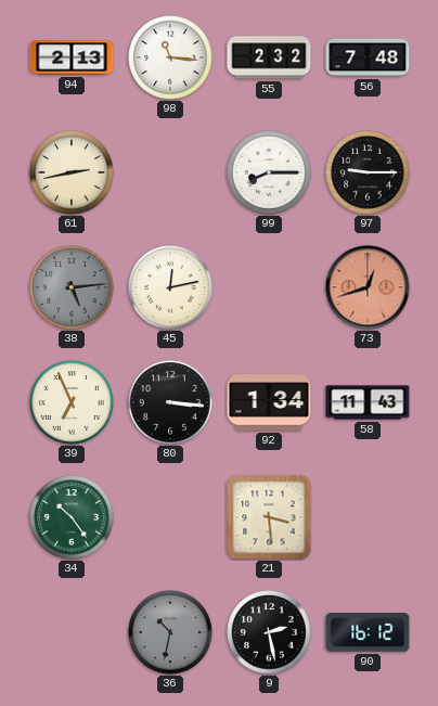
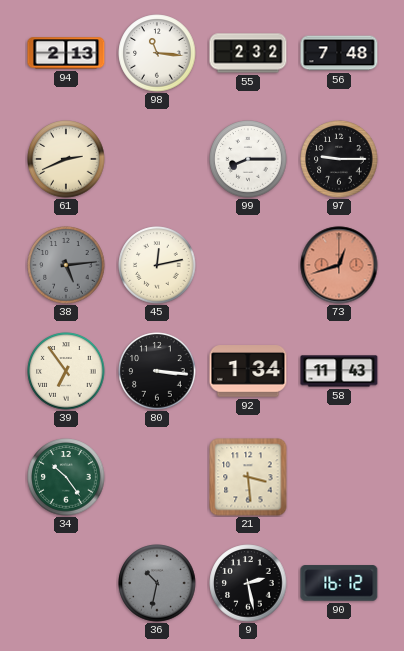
61: 2:43 -> 2:41
39: 6:56 -> 6:54
